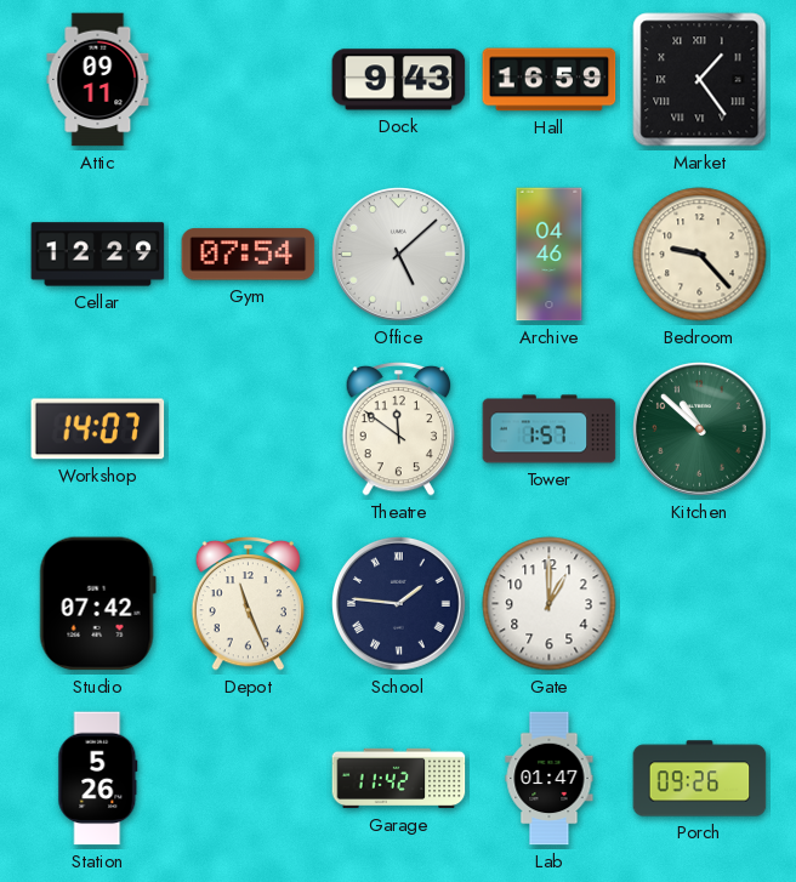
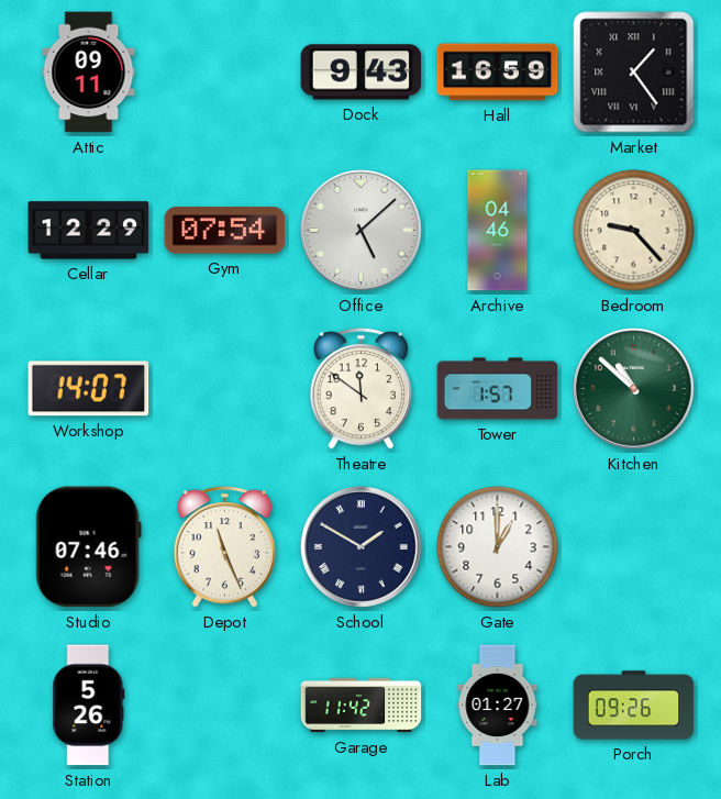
Studio: 07:42 -> 07:46
School: 1:46 -> 1:50
Lab: 01:47 -> 01:27
